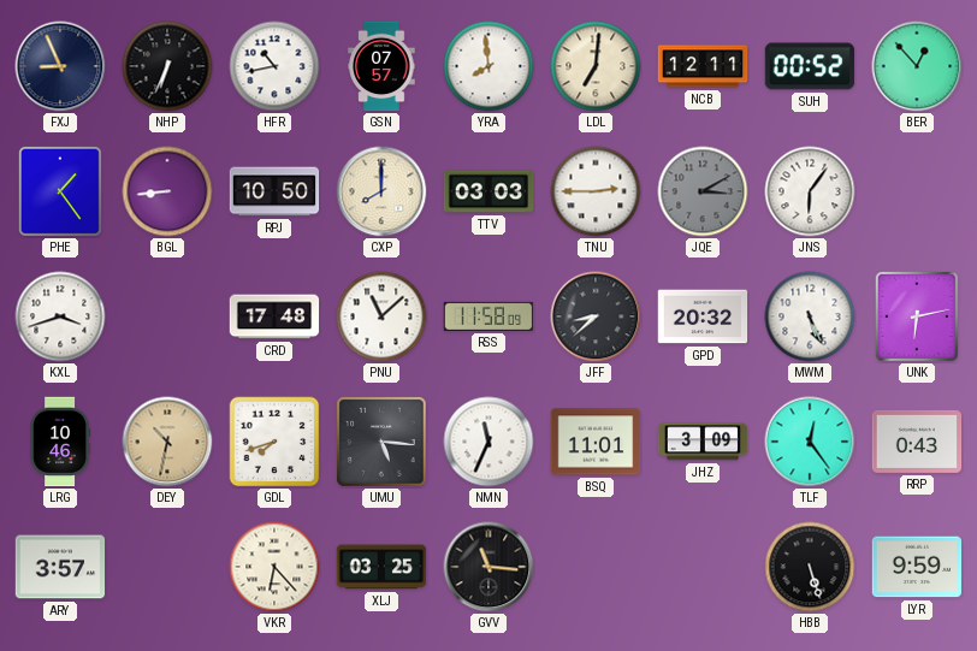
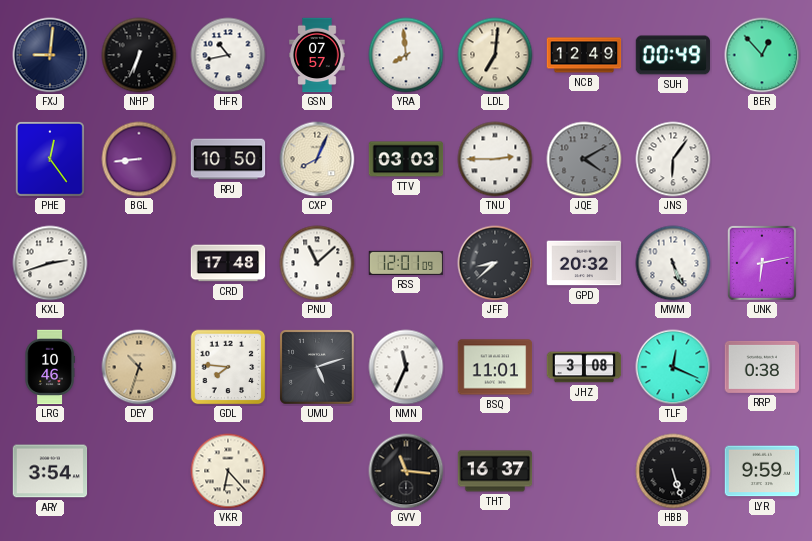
FXJ: 8:56 -> 9:01
NCB: 12:11 -> 12:49
SUH: 00:52 -> 00:49
PHE: 1:24 -> 12:24
CXP: 8:00 -> 8:04
JQE: 3:10 -> 4:10
KXL: 3:42 -> 2:42
RSS: 11:58 -> 12:01
DEY: 10:32 -> 10:33
GDL: 7:42 -> 7:46
UMU: 5:16 -> 5:12
JHZ: 3:09 -> 3:08
TLF: 12:24 -> 12:19
RRP: 0:43 -> 0:38
ARY: 3:57 -> 3:54
XLJ: 03:25 -> none
THT: none -> 16:37
